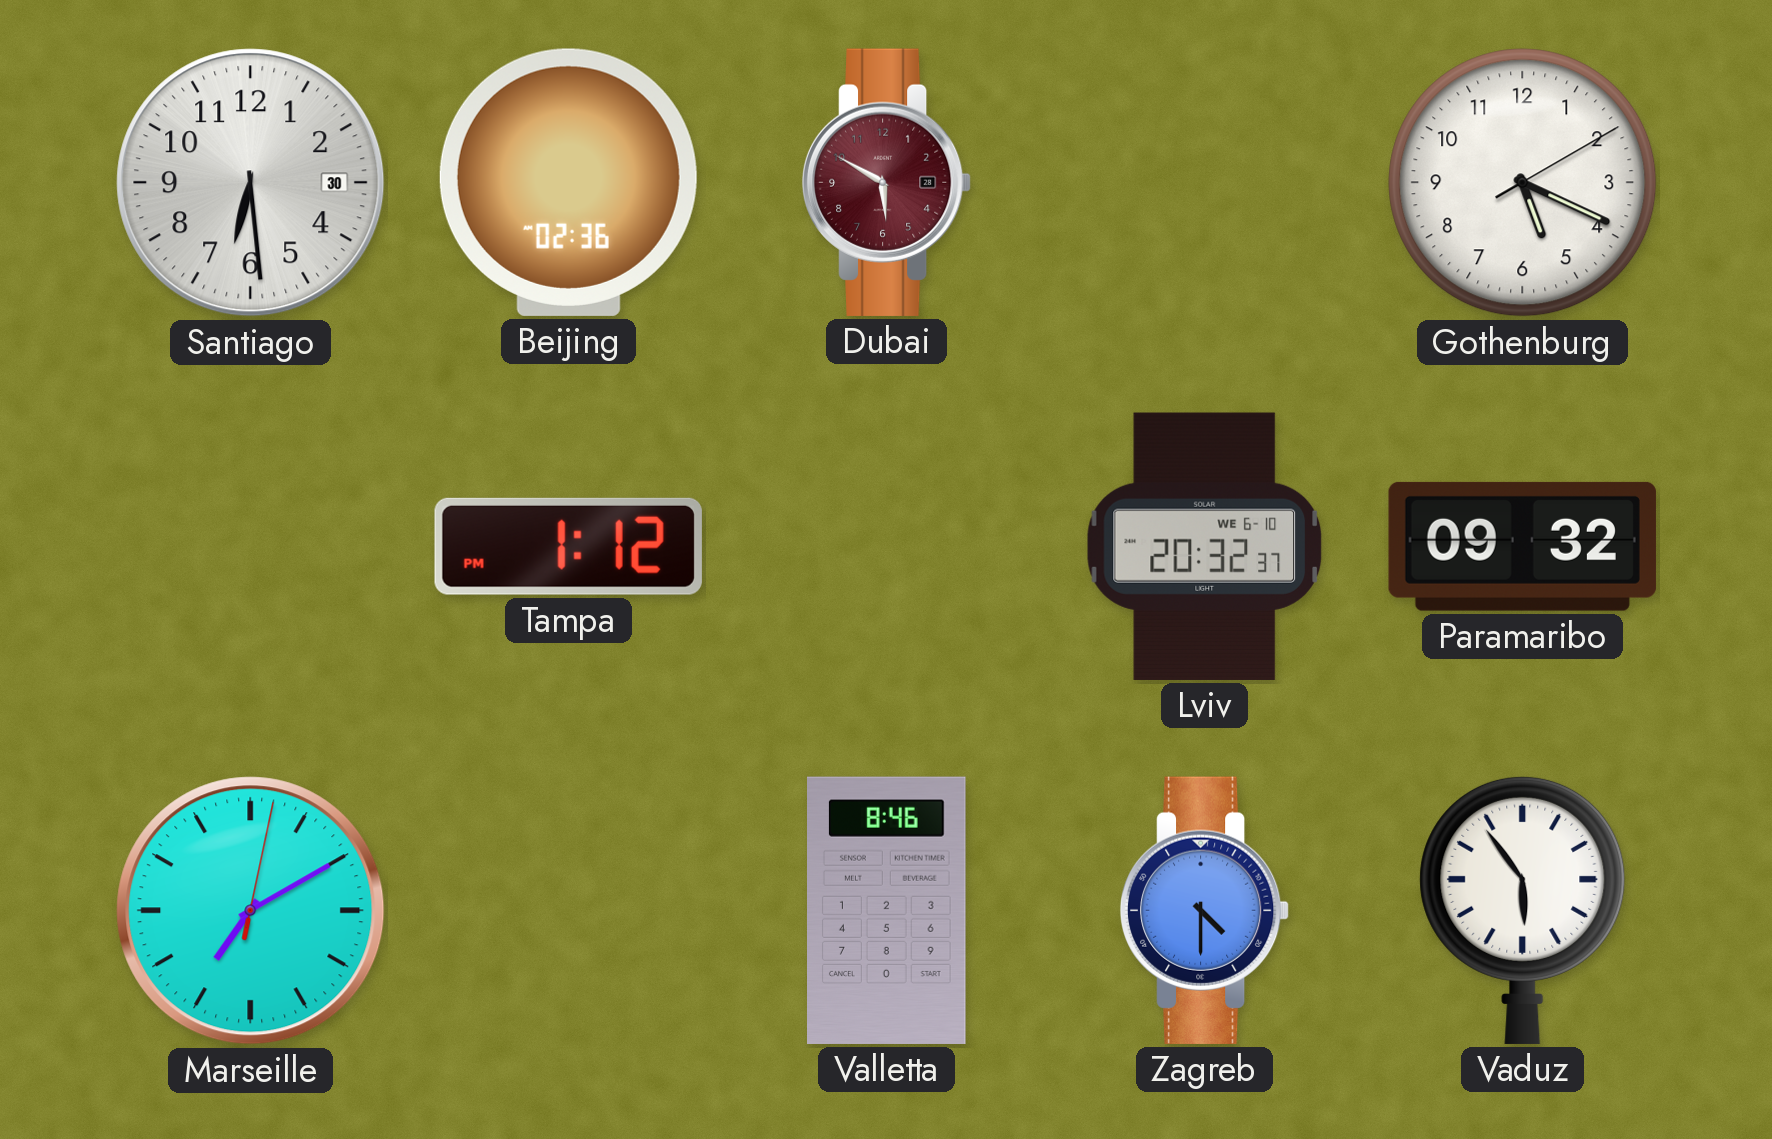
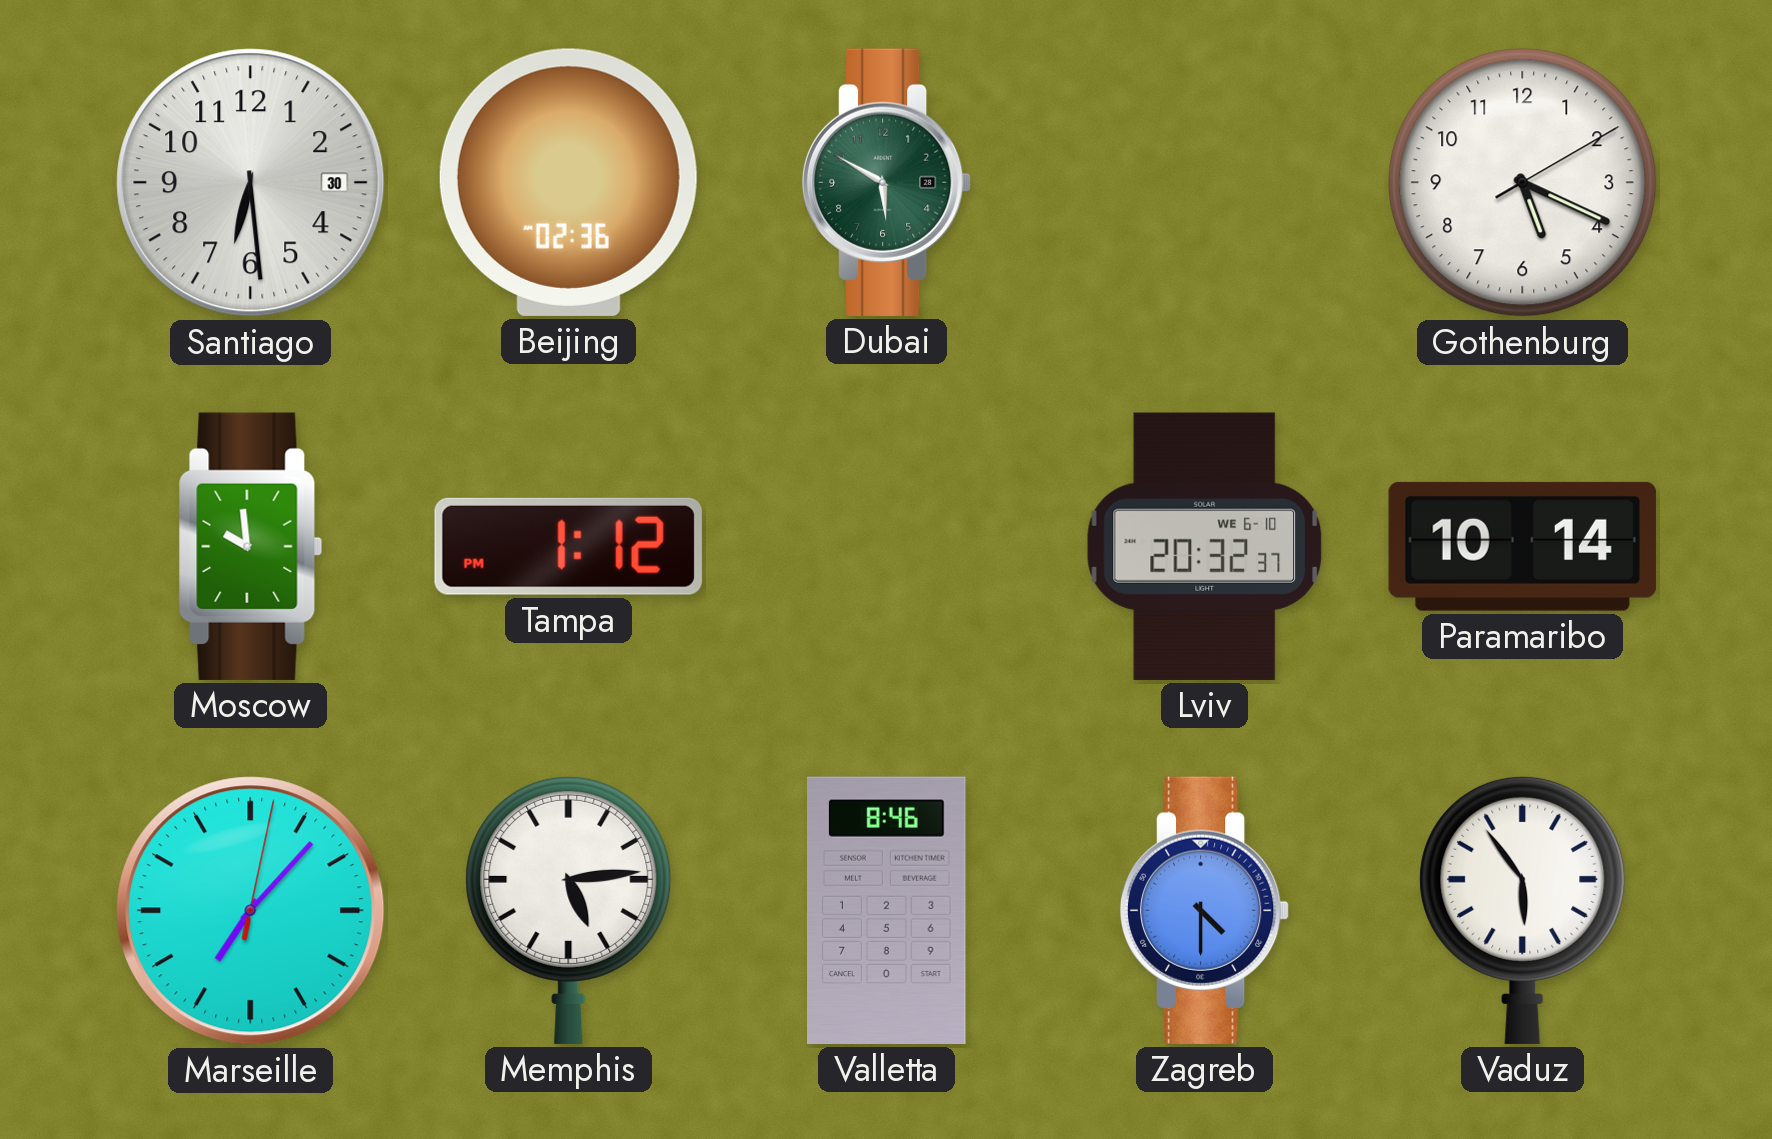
Dubai dial: burgundy -> green
Moscow: none -> 9:59
Paramaribo: 09:32 -> 10:14
Marseille: 7:10 -> 7:07
Memphis: none -> 5:14
